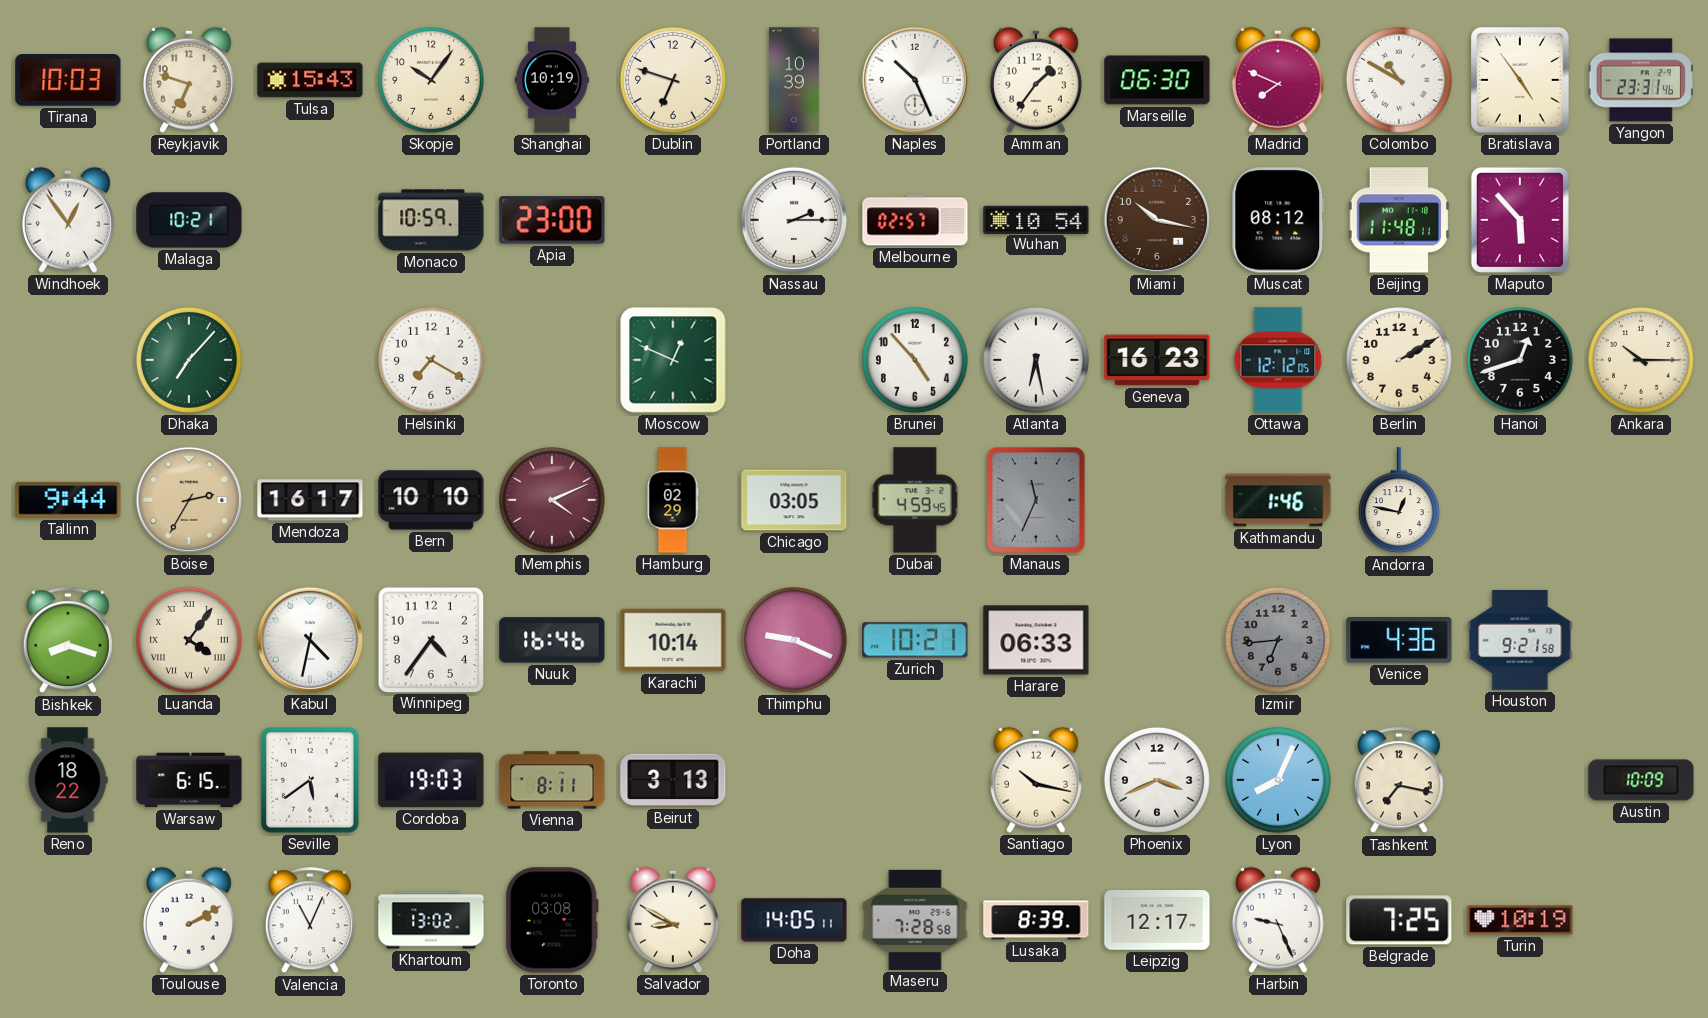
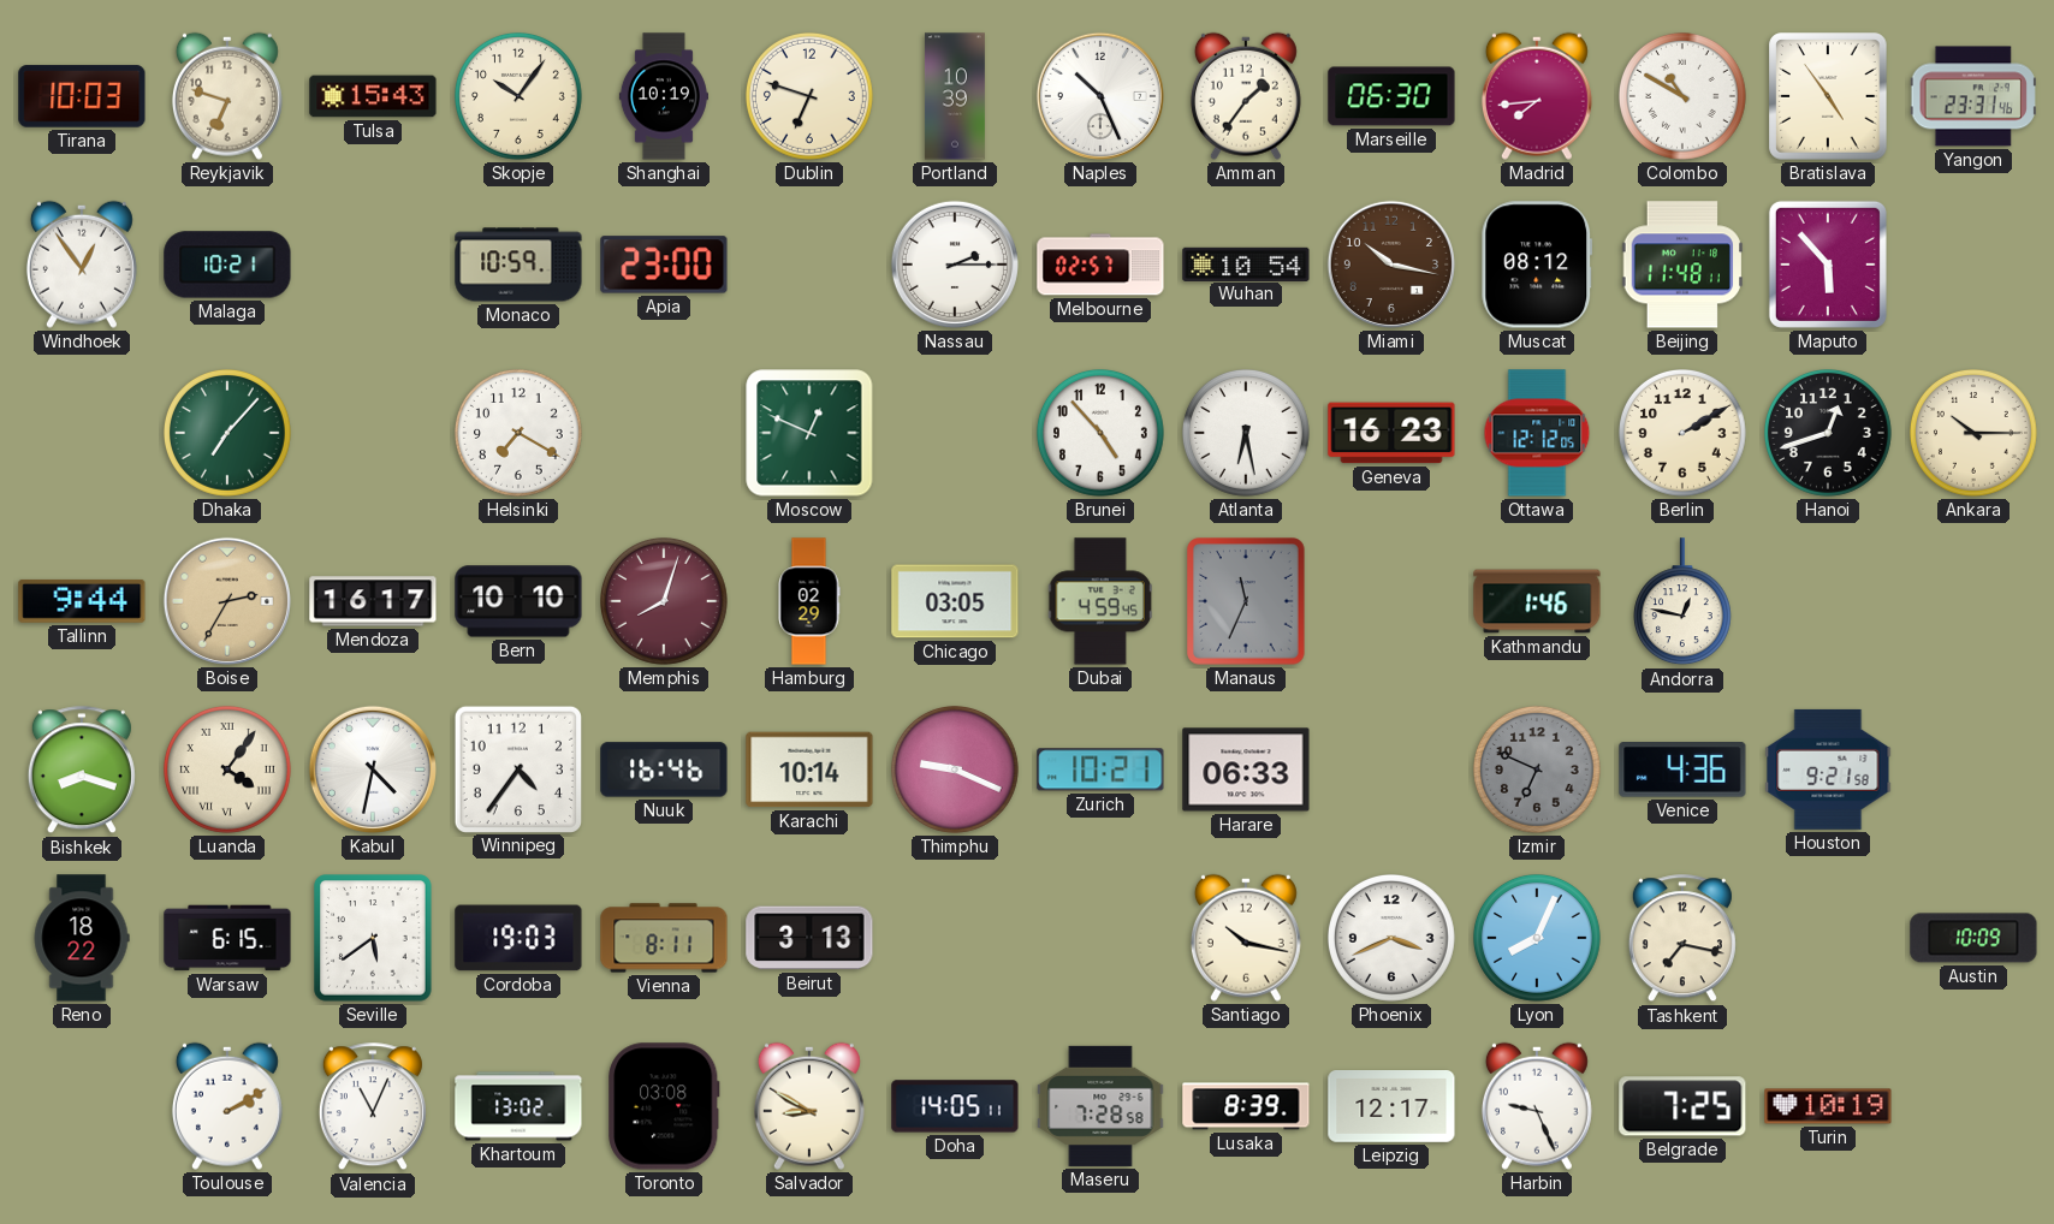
Madrid: 7:49 -> 7:44
Memphis: 4:11 -> 8:03
Izmir: 6:44 -> 6:49
